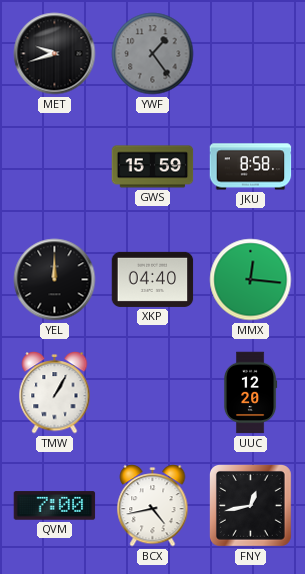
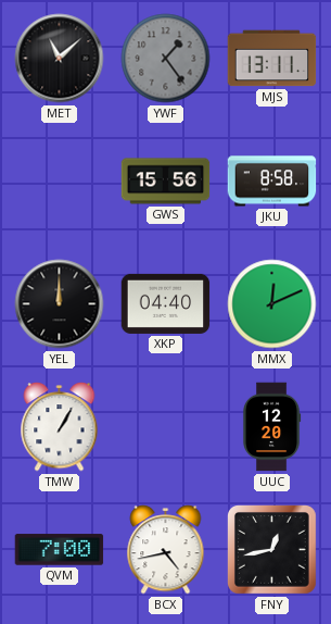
MET: 9:42 -> 11:08
MJS: none -> 13:11
GWS: 15:59 -> 15:56
MMX: 12:16 -> 12:11
